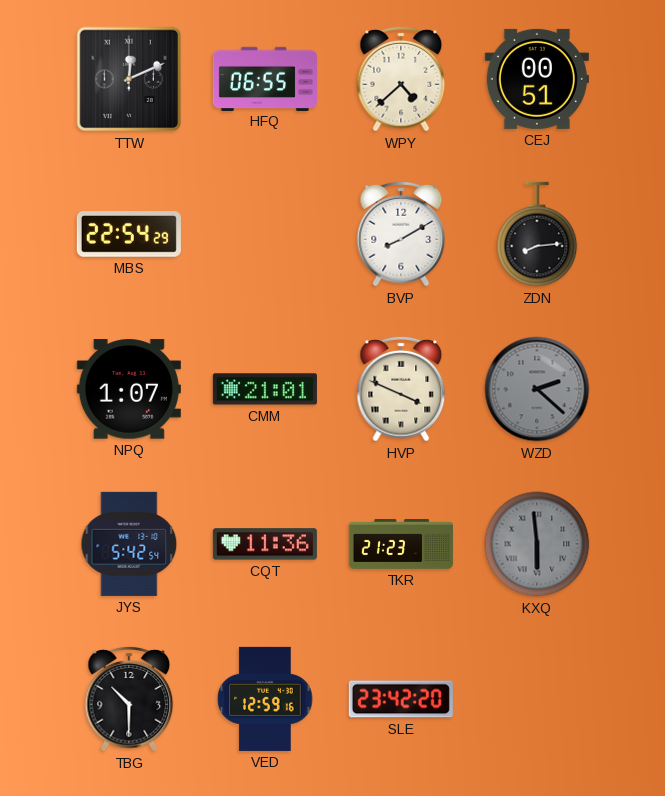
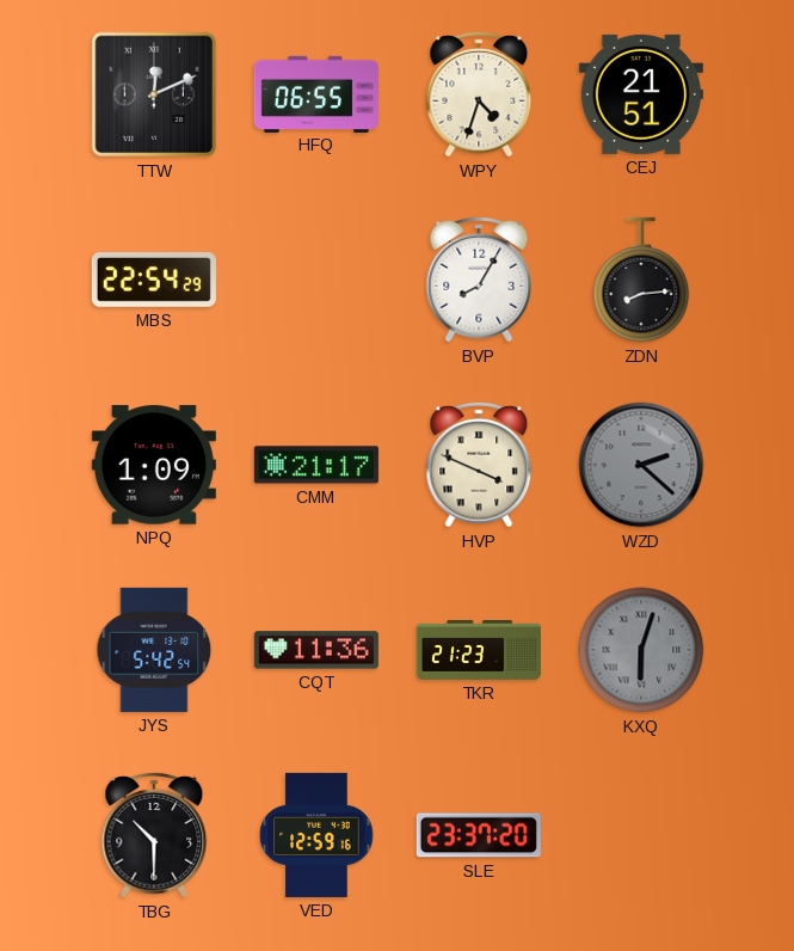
WPY: 4:38 -> 4:33
CEJ: 00:51 -> 21:51
BVP: 8:10 -> 8:05
NPQ: 1:07 -> 1:09
CMM: 21:01 -> 21:17
KXQ: 5:59 -> 6:03
SLE: 23:42 -> 23:37
